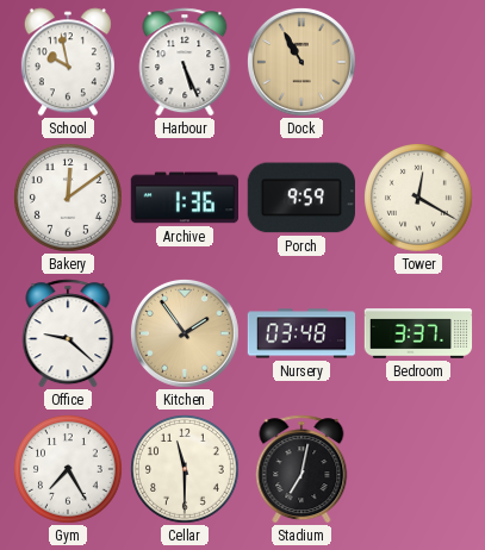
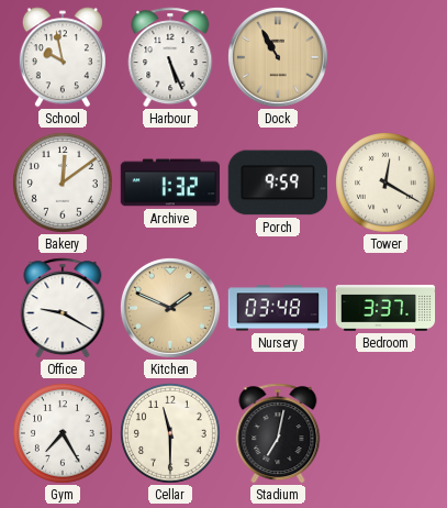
Archive: 1:36 -> 1:32
Office: 9:22 -> 9:20
Kitchen: 1:54 -> 1:49
